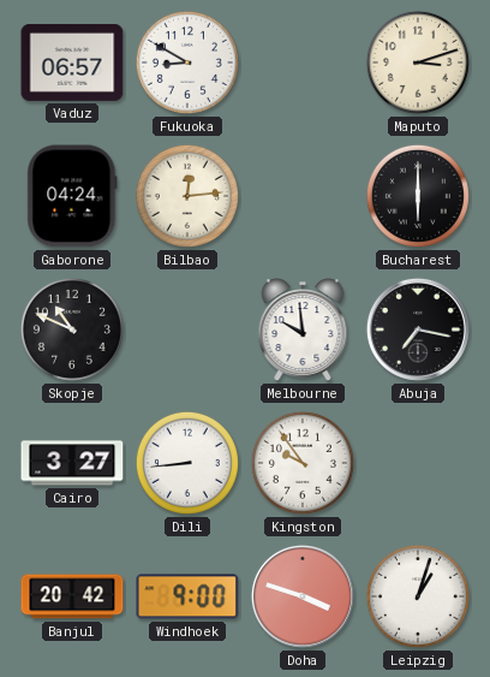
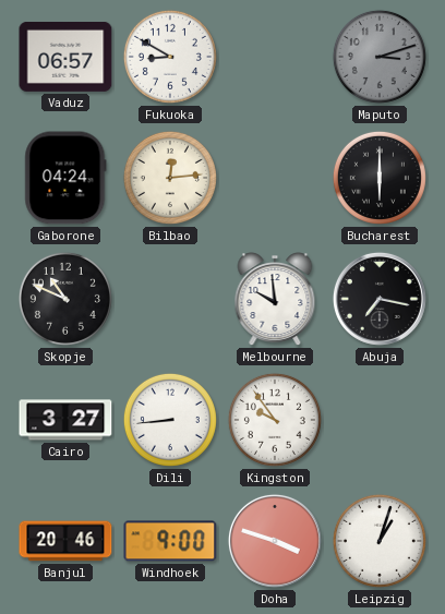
Maputo dial: cream -> grey
Banjul: 20:42 -> 20:46
